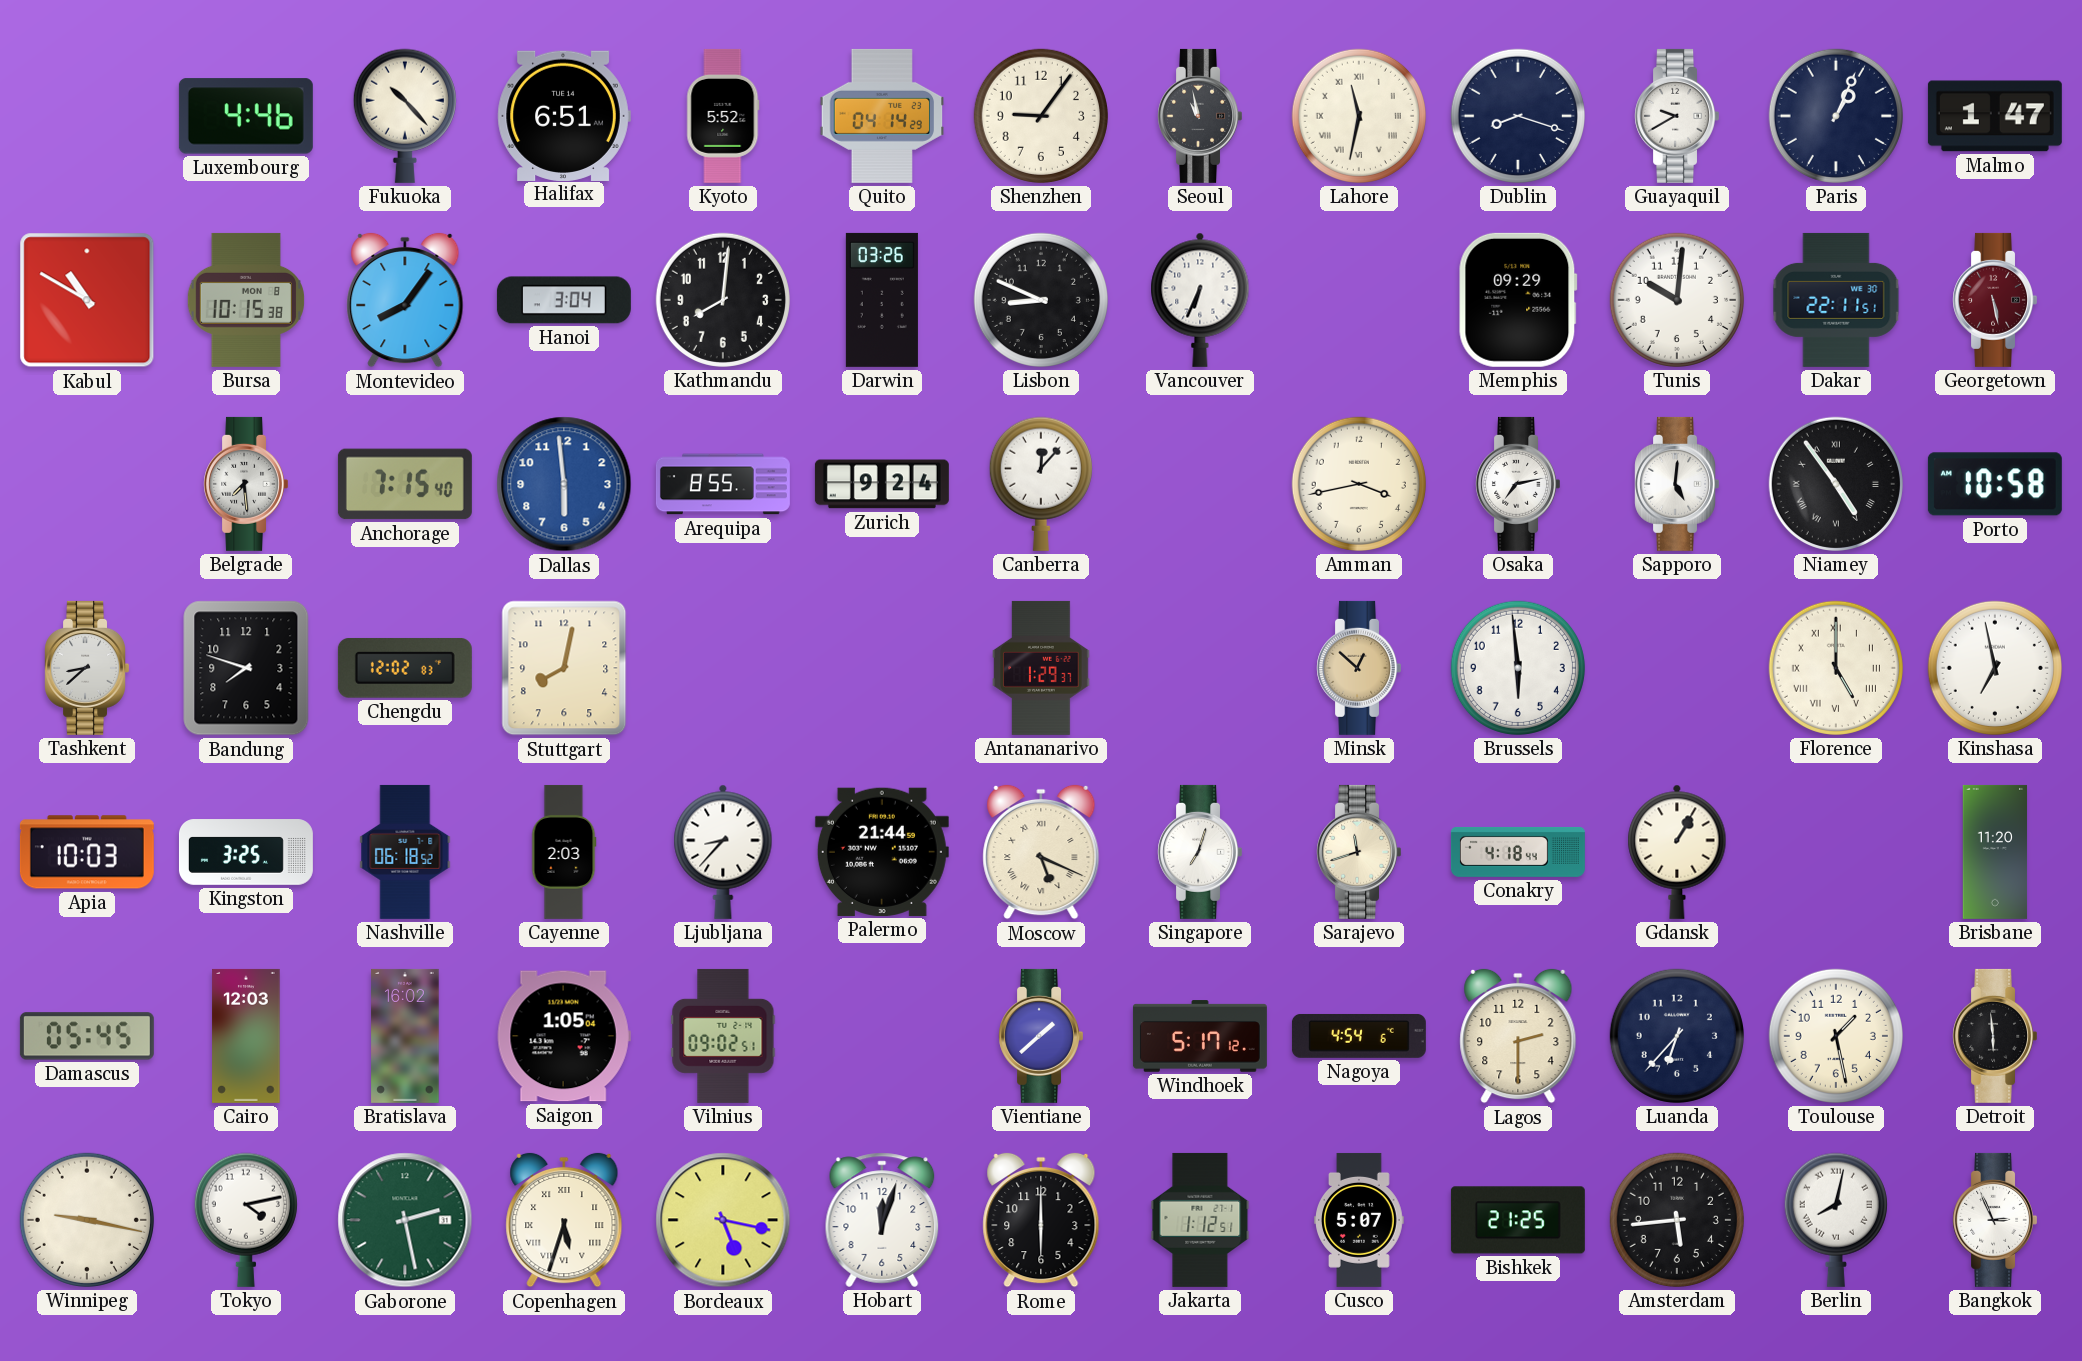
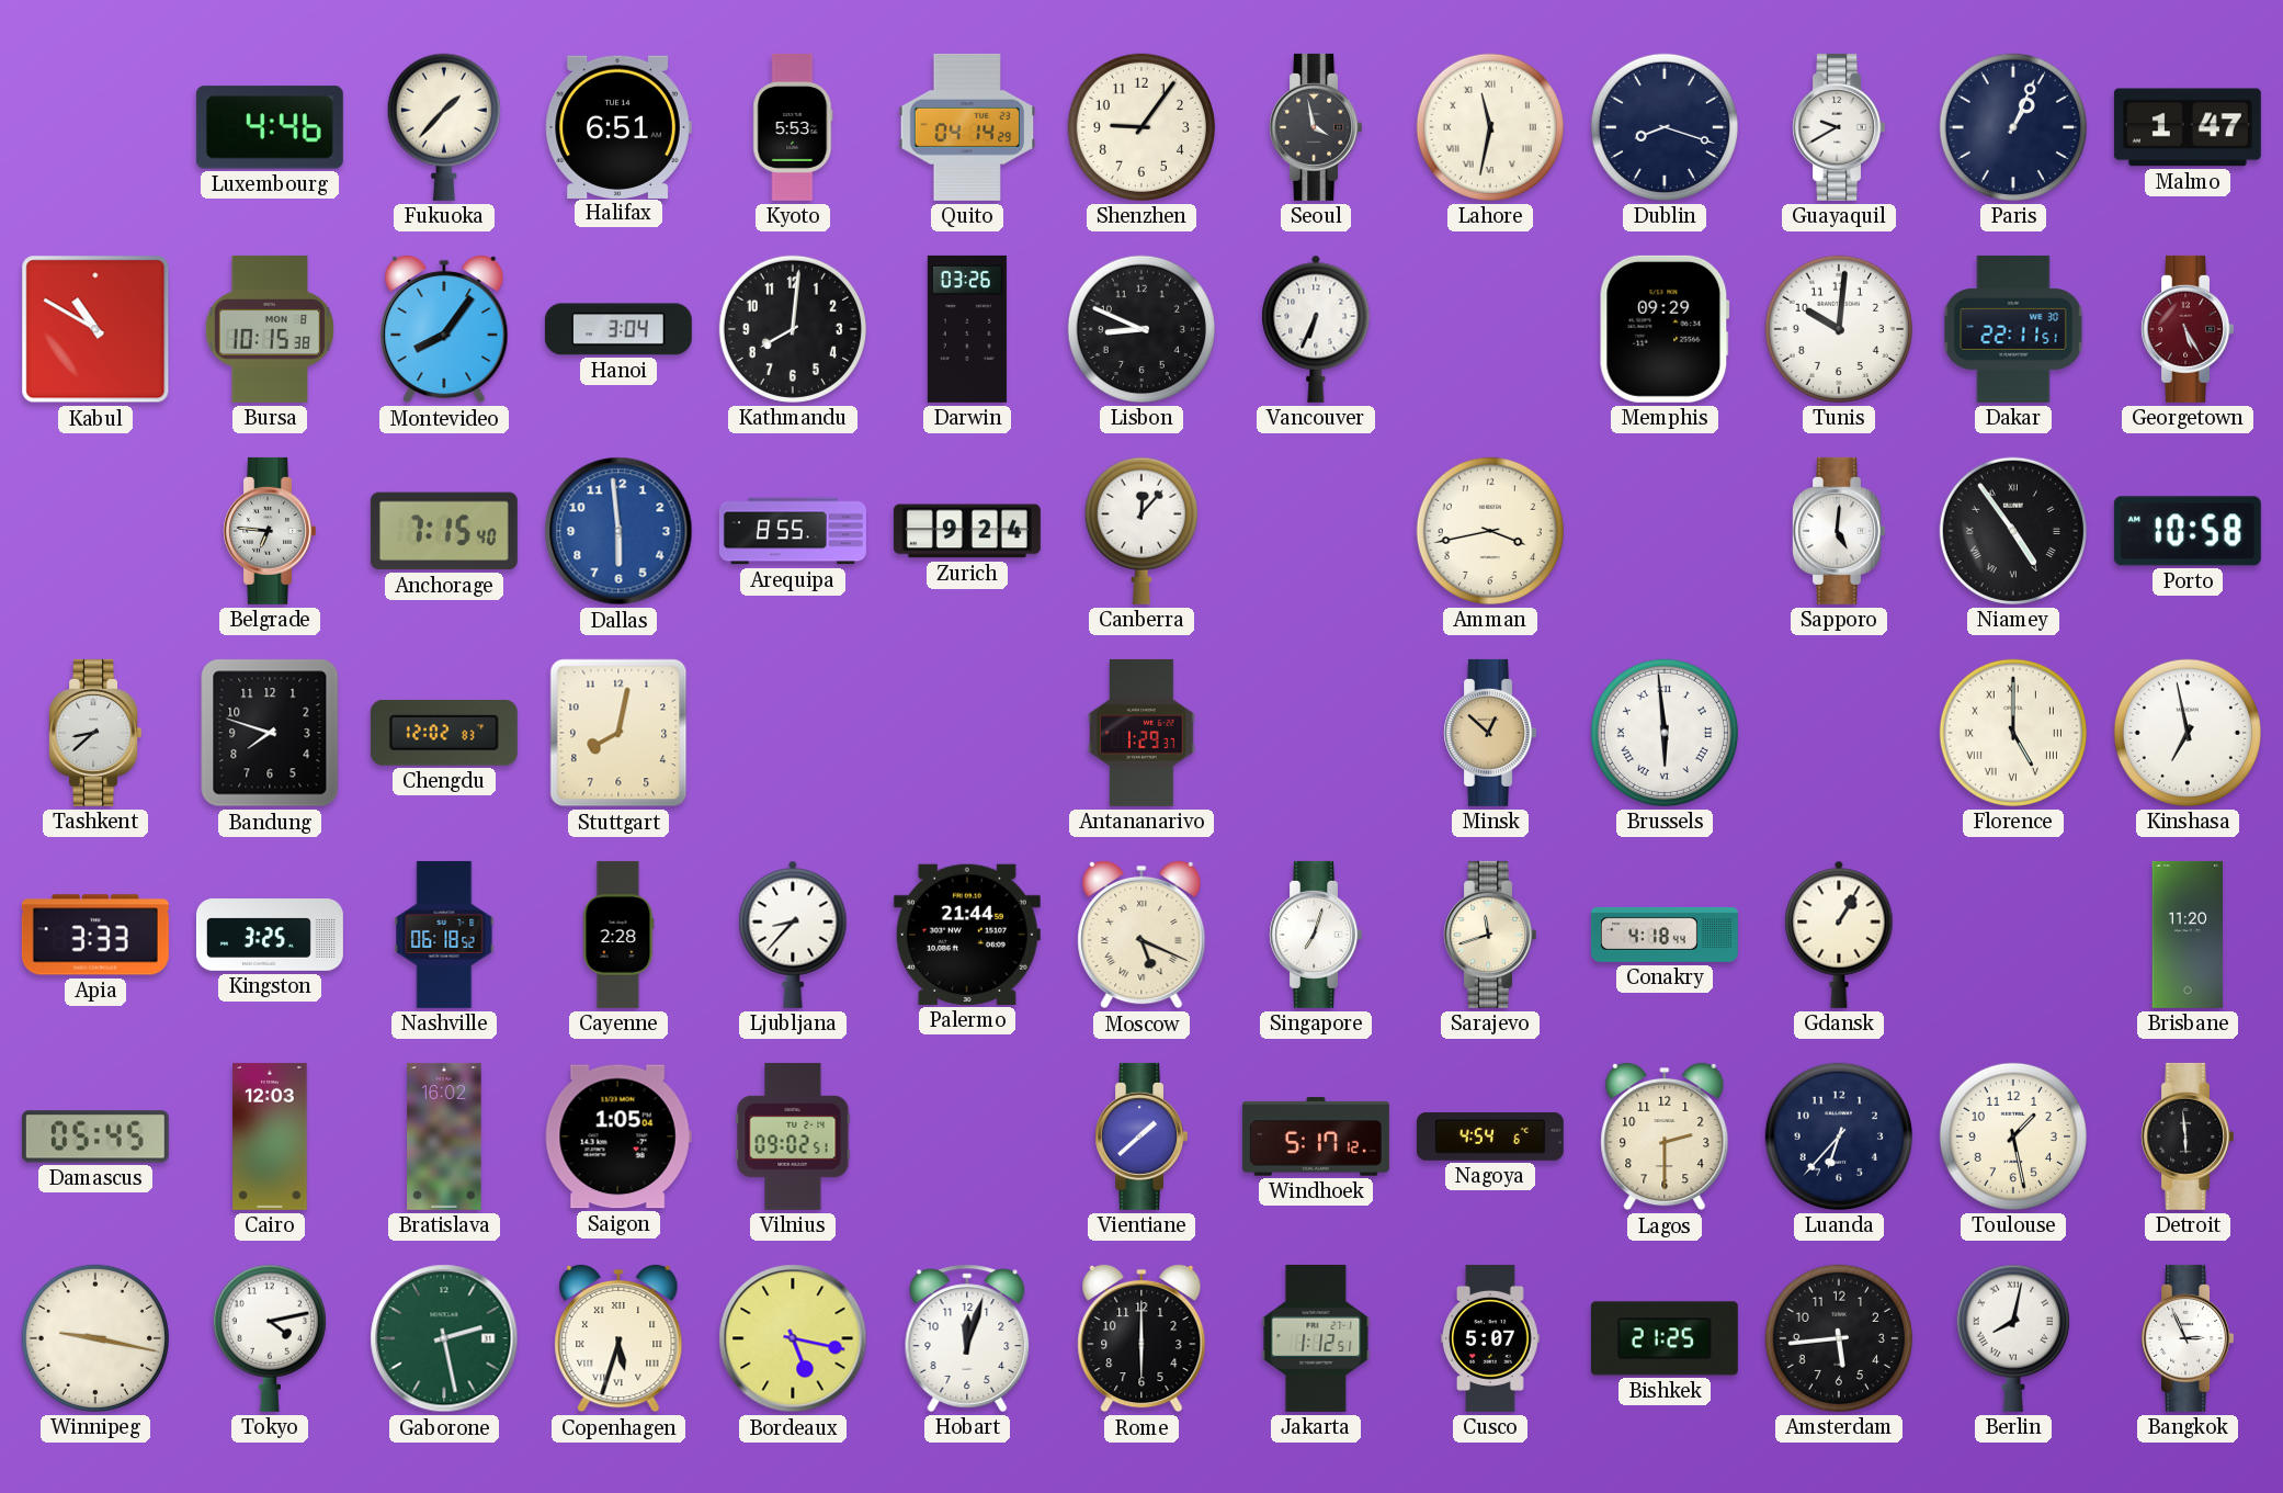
Fukuoka: 10:23 -> 1:37
Kyoto: 5:52 -> 5:53
Seoul: 10:58 -> 3:58
Georgetown: 5:28 -> 5:25
Belgrade: 7:29 -> 6:46
Osaka: 7:13 -> none
Brussels numerals: Arabic -> Roman
Apia: 10:03 -> 3:33
Cayenne: 2:03 -> 2:28
